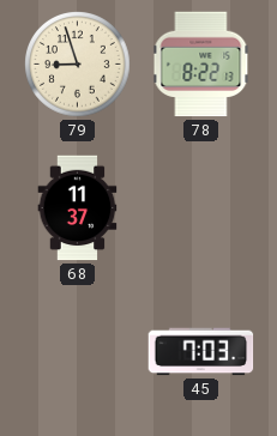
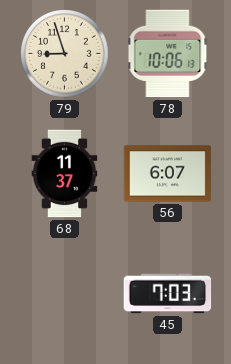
78: 8:22 -> 10:06
56: none -> 6:07
